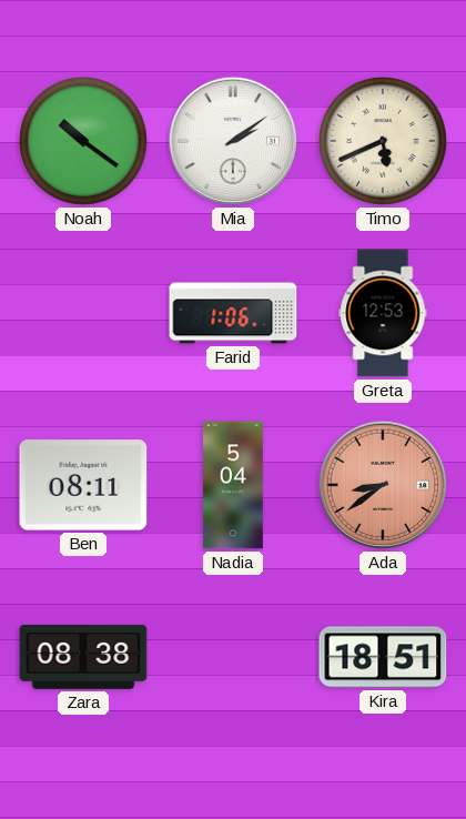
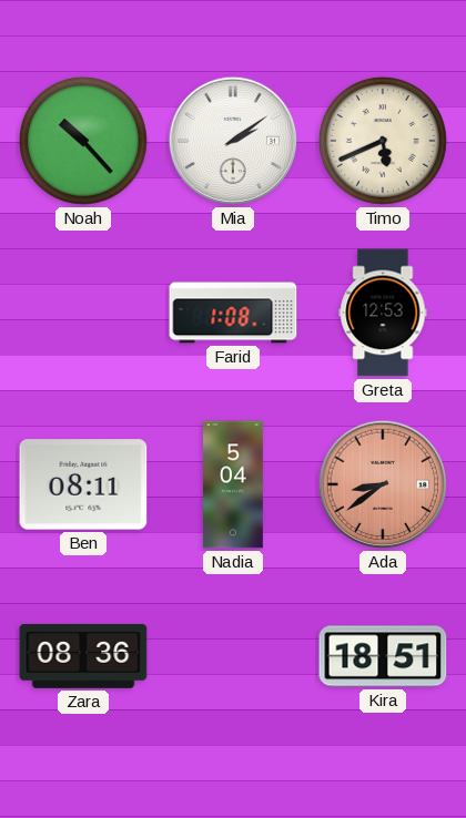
Noah: 10:21 -> 10:23
Farid: 1:06 -> 1:08
Zara: 08:38 -> 08:36
